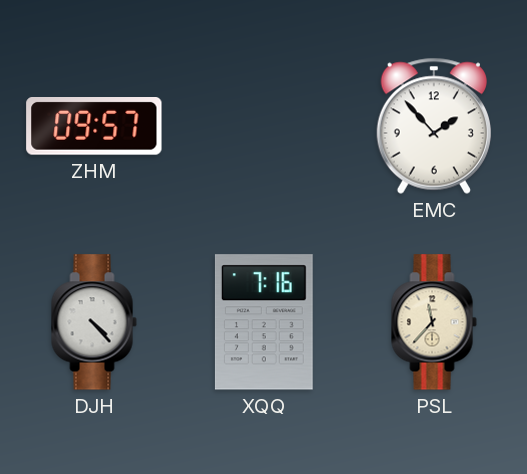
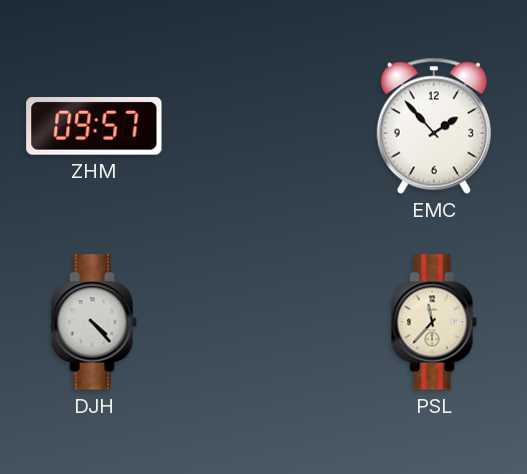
XQQ: 7:16 -> none
